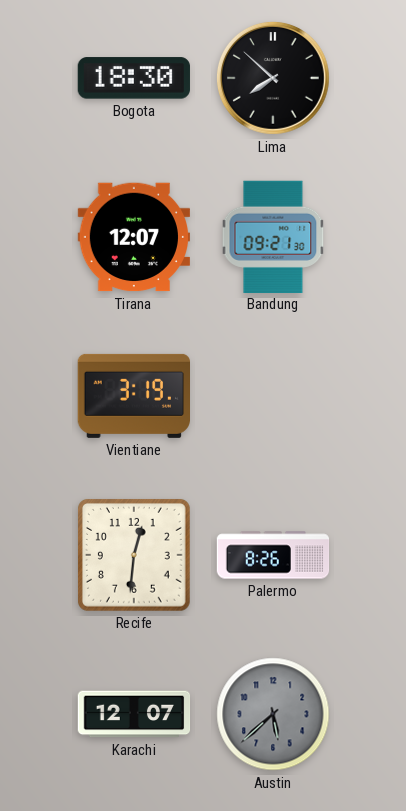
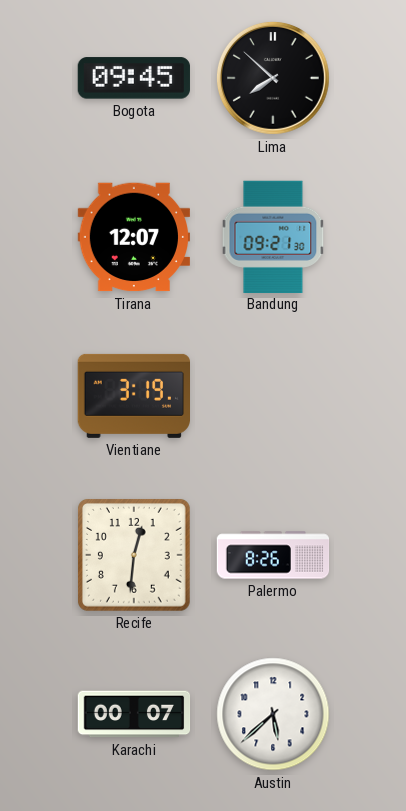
Bogota: 18:30 -> 09:45
Karachi: 12:07 -> 00:07
Austin dial: grey -> white
